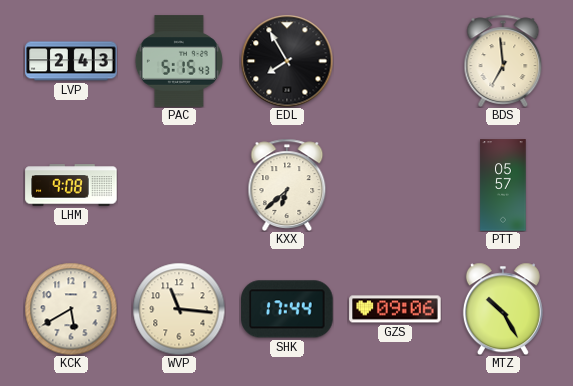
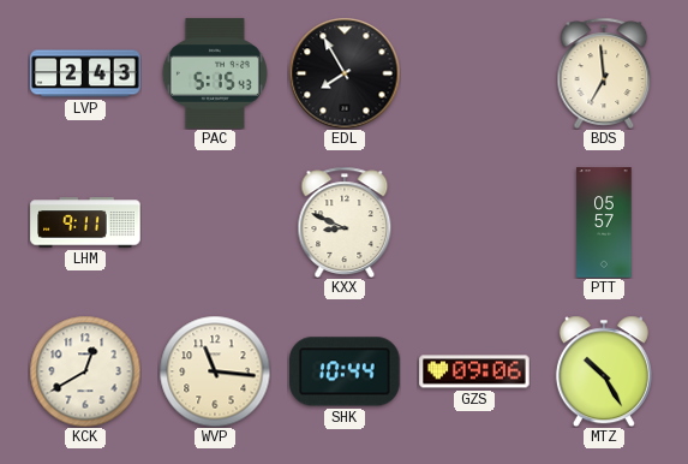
LHM: 9:08 -> 9:11
KXX: 6:38 -> 8:49
KCK: 5:40 -> 12:40
SHK: 17:44 -> 10:44
